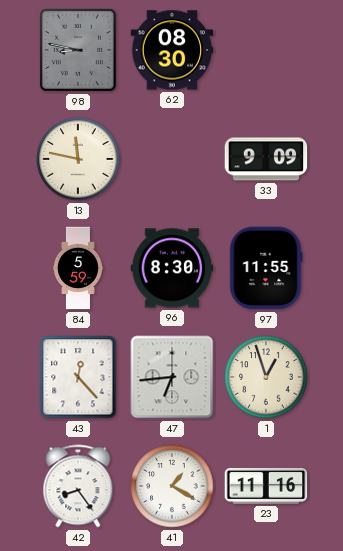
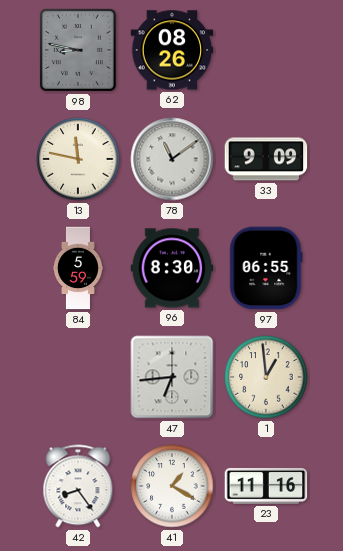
62: 08:30 -> 08:26
78: none -> 11:09
97: 11:55 -> 06:55
43: 12:23 -> none
1: 12:57 -> 12:59
